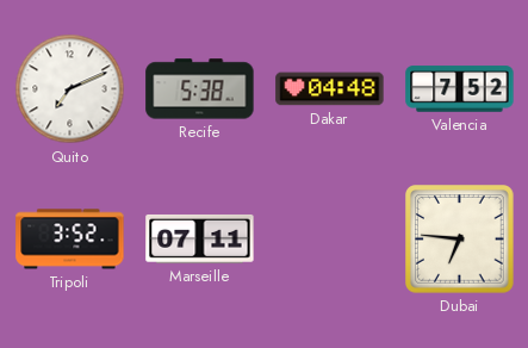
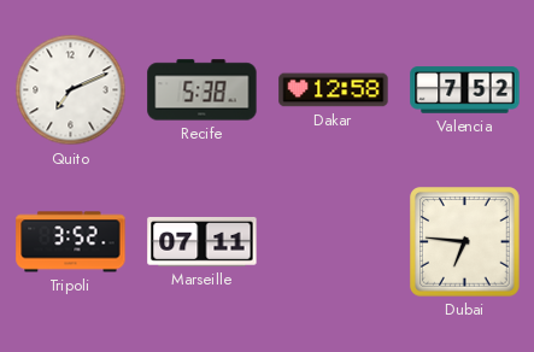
Dakar: 04:48 -> 12:58
